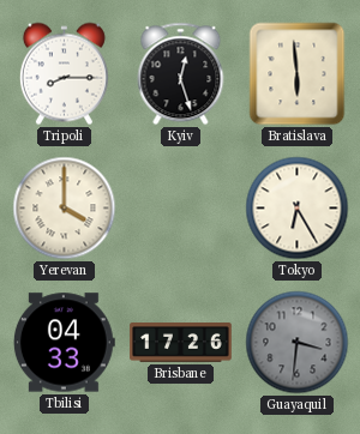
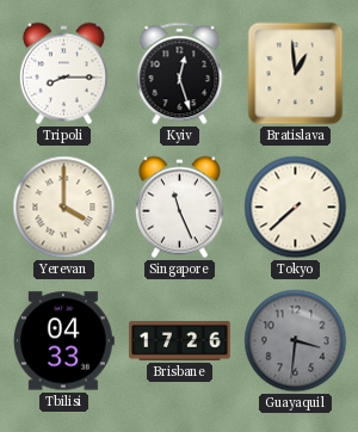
Bratislava: 5:59 -> 12:59
Singapore: none -> 11:26
Tokyo: 6:25 -> 7:38
